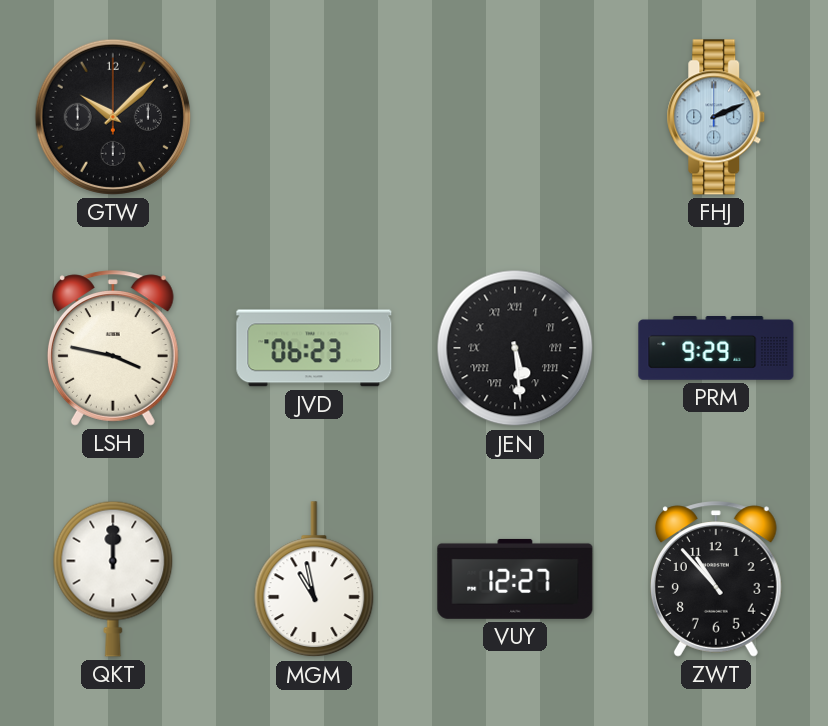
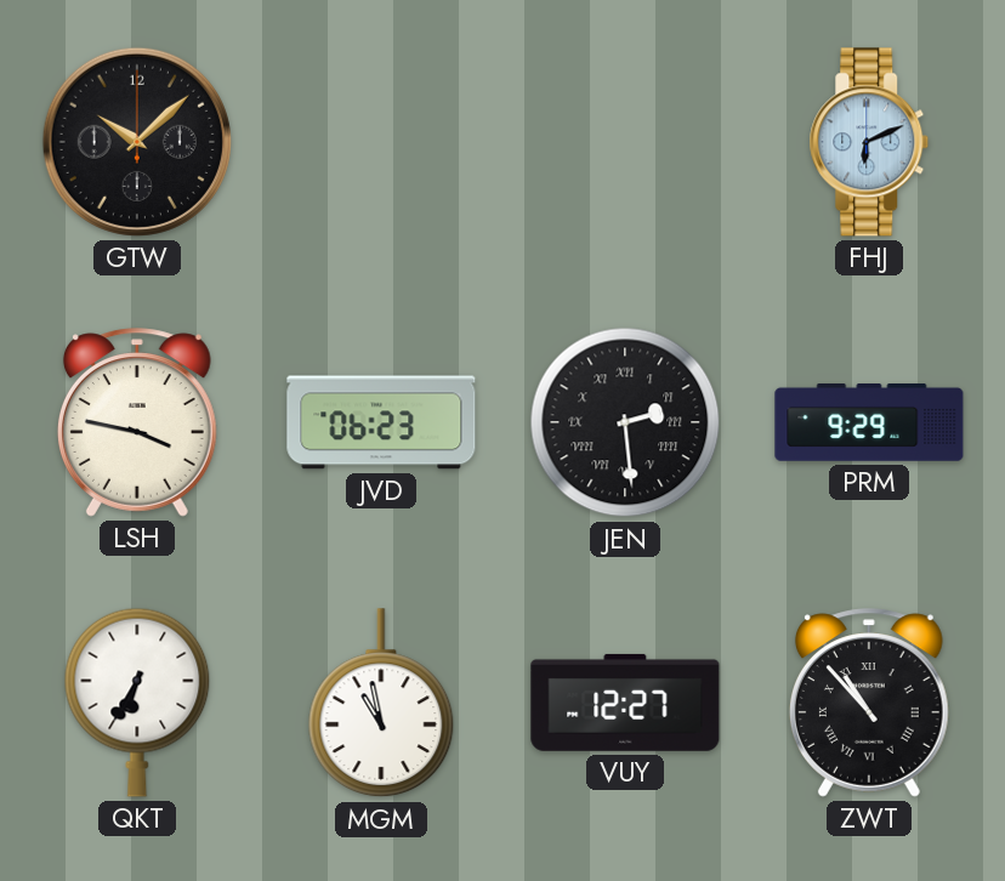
FHJ: 2:11 -> 6:11
JEN: 5:29 -> 2:29
QKT: 12:00 -> 6:35
ZWT numerals: Arabic -> Roman
